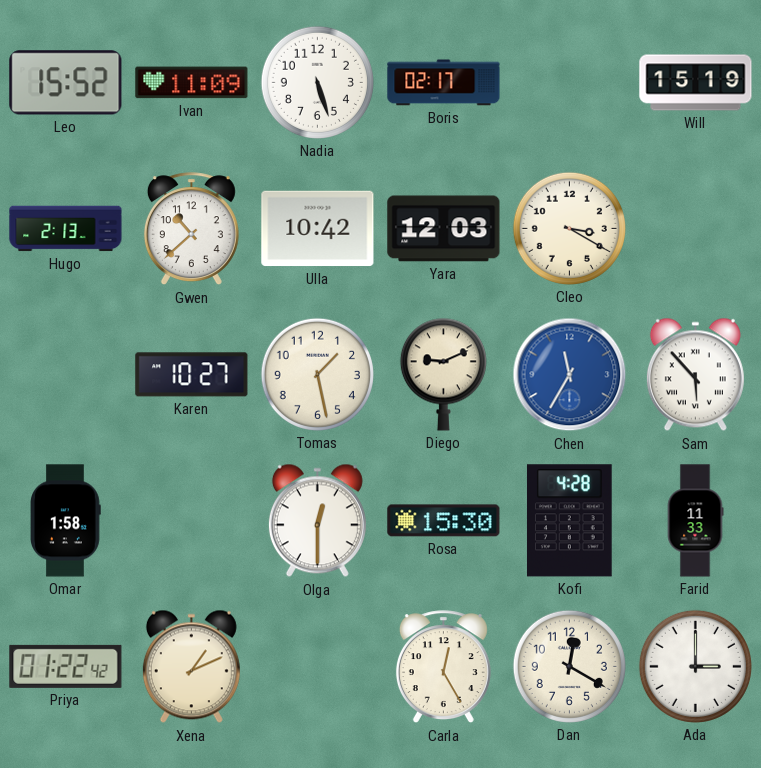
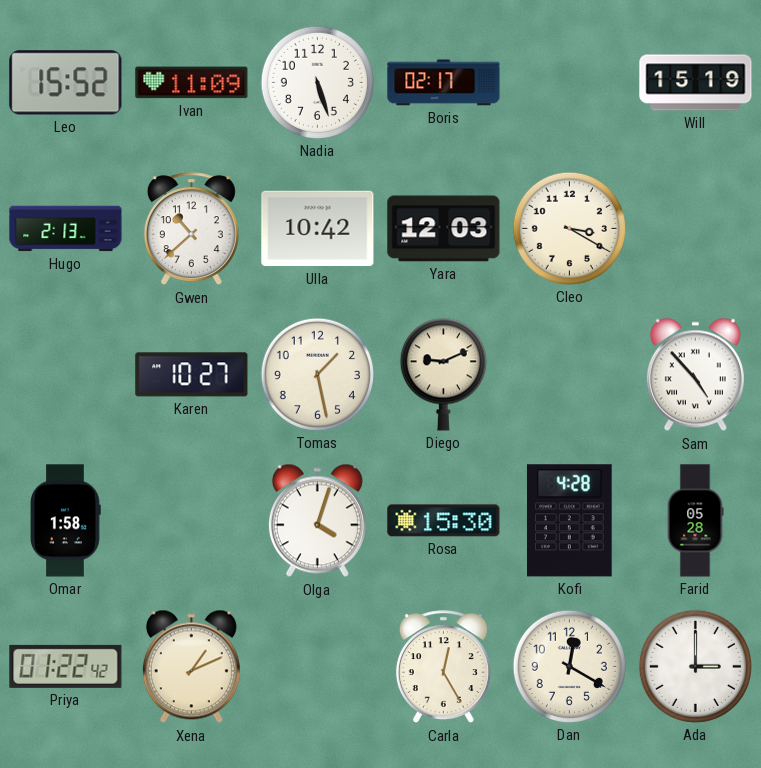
Chen: 11:35 -> none
Sam: 5:53 -> 4:53
Olga: 12:30 -> 4:03
Farid: 11:33 -> 05:28
